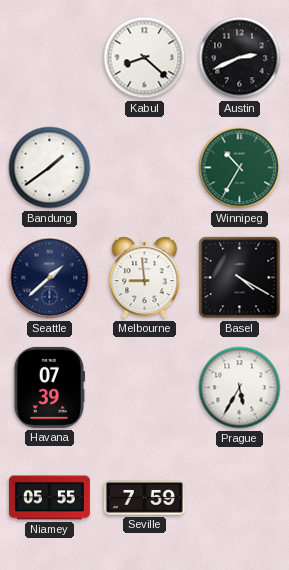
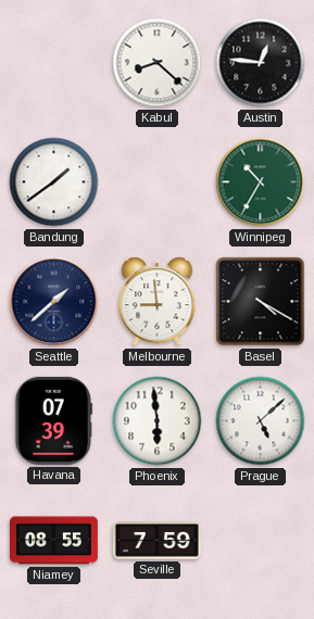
Austin: 2:41 -> 12:46
Phoenix: none -> 5:59
Prague: 5:35 -> 5:08
Niamey: 05:55 -> 08:55
